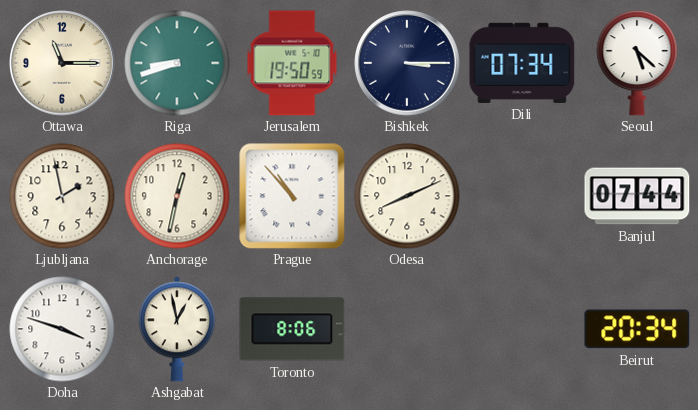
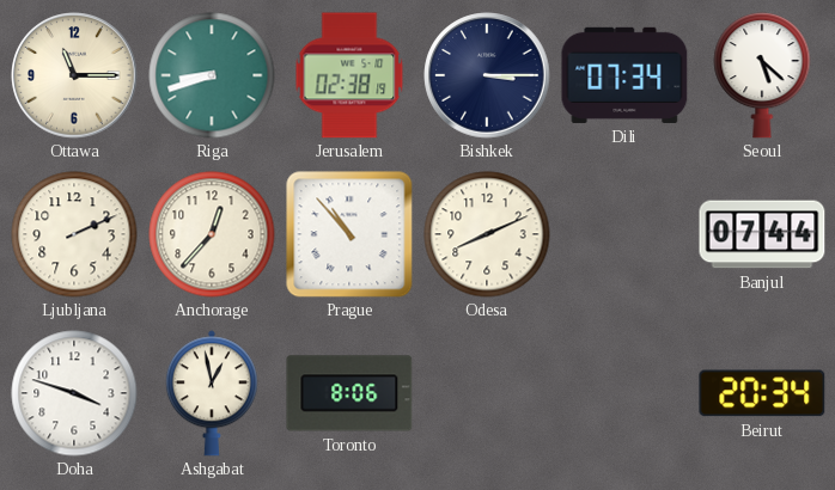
Jerusalem: 19:50 -> 02:38
Ljubljana: 1:58 -> 2:11
Anchorage: 12:32 -> 12:37
